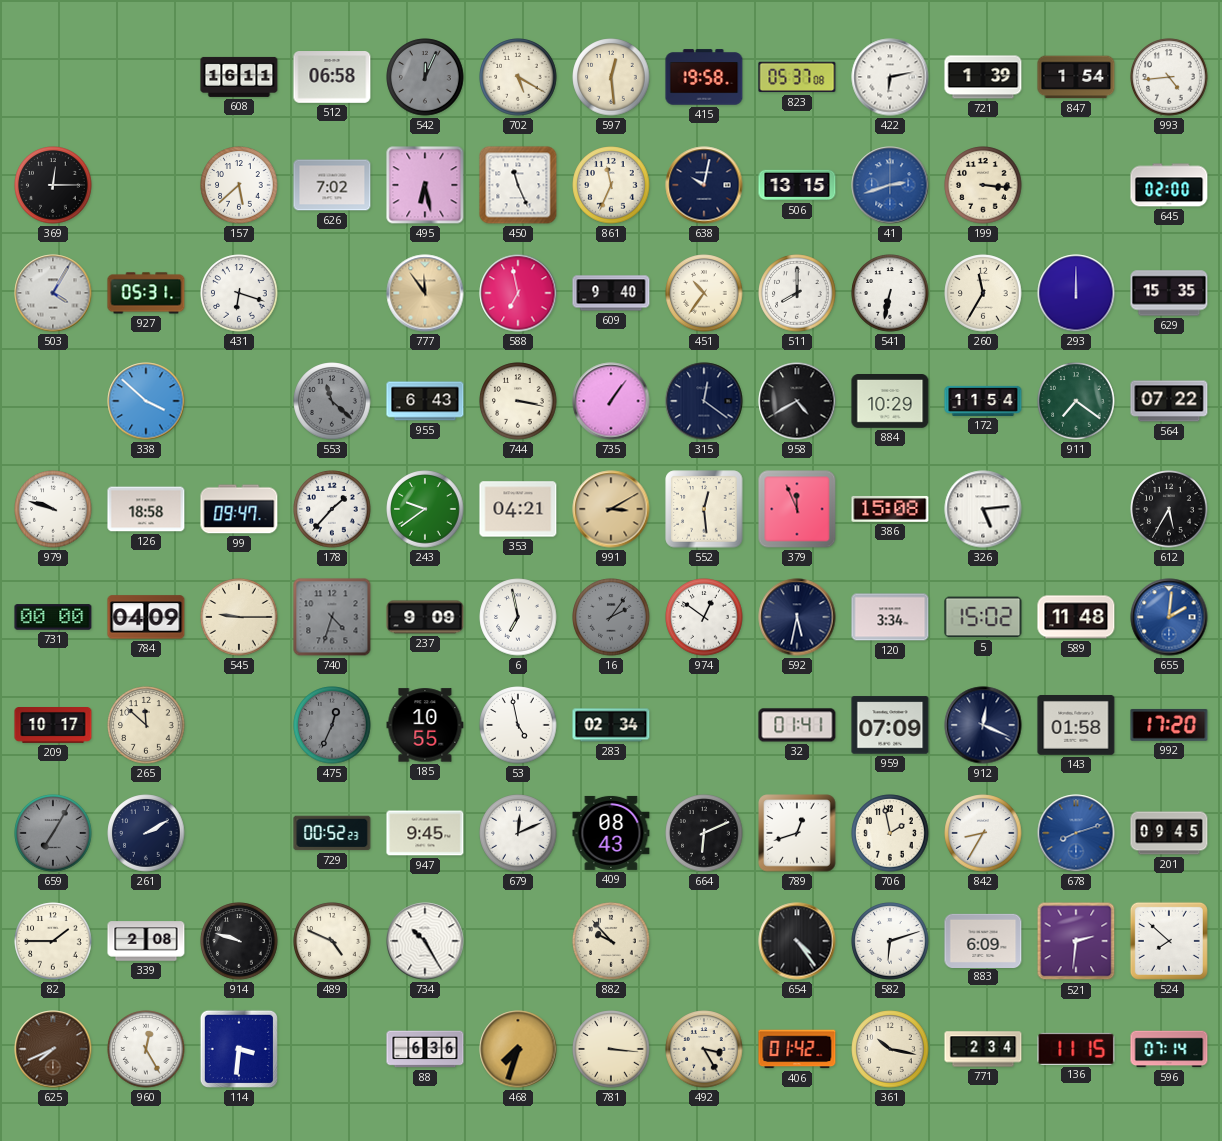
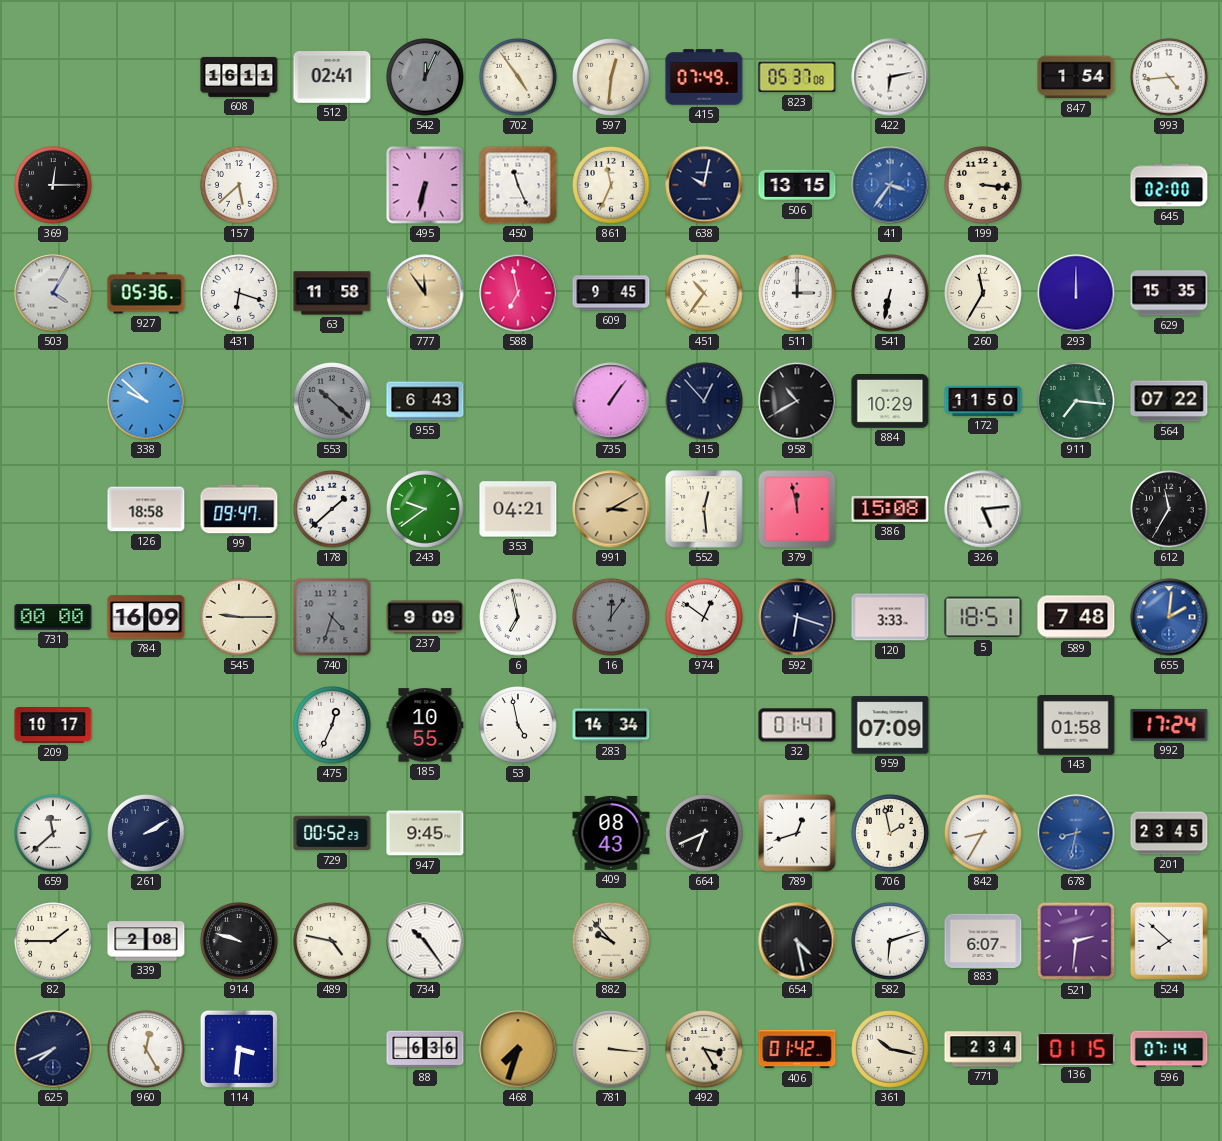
512: 06:58 -> 02:41
702: 5:20 -> 4:54
597: 12:29 -> 12:31
415: 19:58 -> 07:49
721: 1:39 -> none
626: 7:02 -> none
495: 6:28 -> 6:32
41: 2:42 -> 3:36
927: 05:31 -> 05:36
63: none -> 11:58
609: 9:40 -> 9:45
511: 8:00 -> 3:00
338: 3:52 -> 9:52
553: 11:22 -> 10:22
744: 3:17 -> none
315: 12:21 -> 12:53
958: 4:40 -> 10:40
172: 11:54 -> 11:50
911: 7:21 -> 7:16
979: 9:48 -> none
178: 1:37 -> 1:38
379: 11:56 -> 11:58
612: 5:35 -> 11:35
784: 04:09 -> 16:09
16: 2:06 -> 12:06
592: 5:32 -> 6:18
120: 3:34 -> 3:33
5: 15:02 -> 18:51
589: 11:48 -> 7:48
265: 11:52 -> none
475 dial: grey -> white
283: 02:34 -> 14:34
912: 12:19 -> none
992: 17:20 -> 17:24
659: 7:05 -> 11:38
659 dial: grey -> white
679: 12:11 -> none
664: 6:11 -> 6:41
678: 8:12 -> 8:32
201: 09:45 -> 23:45
489: 4:49 -> 4:47
734: 10:25 -> 10:24
654: 4:24 -> 4:28
883: 6:09 -> 6:07
625 dial: brown -> navy
136: 11:15 -> 01:15
